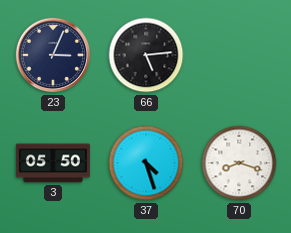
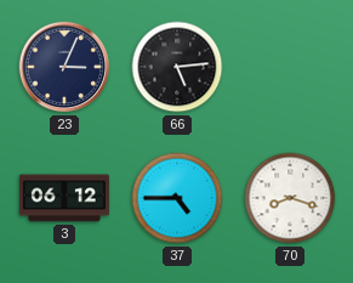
3: 05:50 -> 06:12
37: 4:27 -> 4:45
